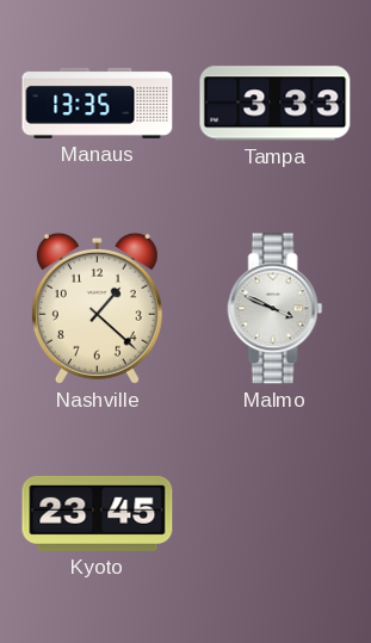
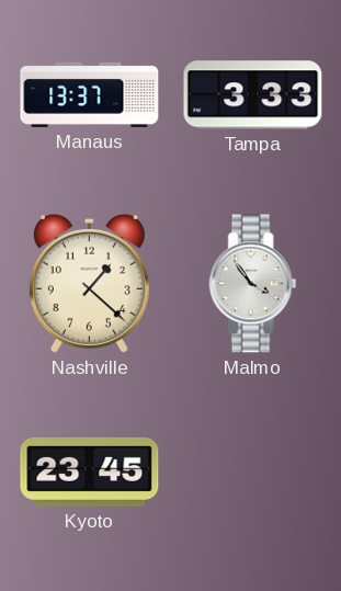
Manaus: 13:35 -> 13:37
Malmo: 3:49 -> 3:54
